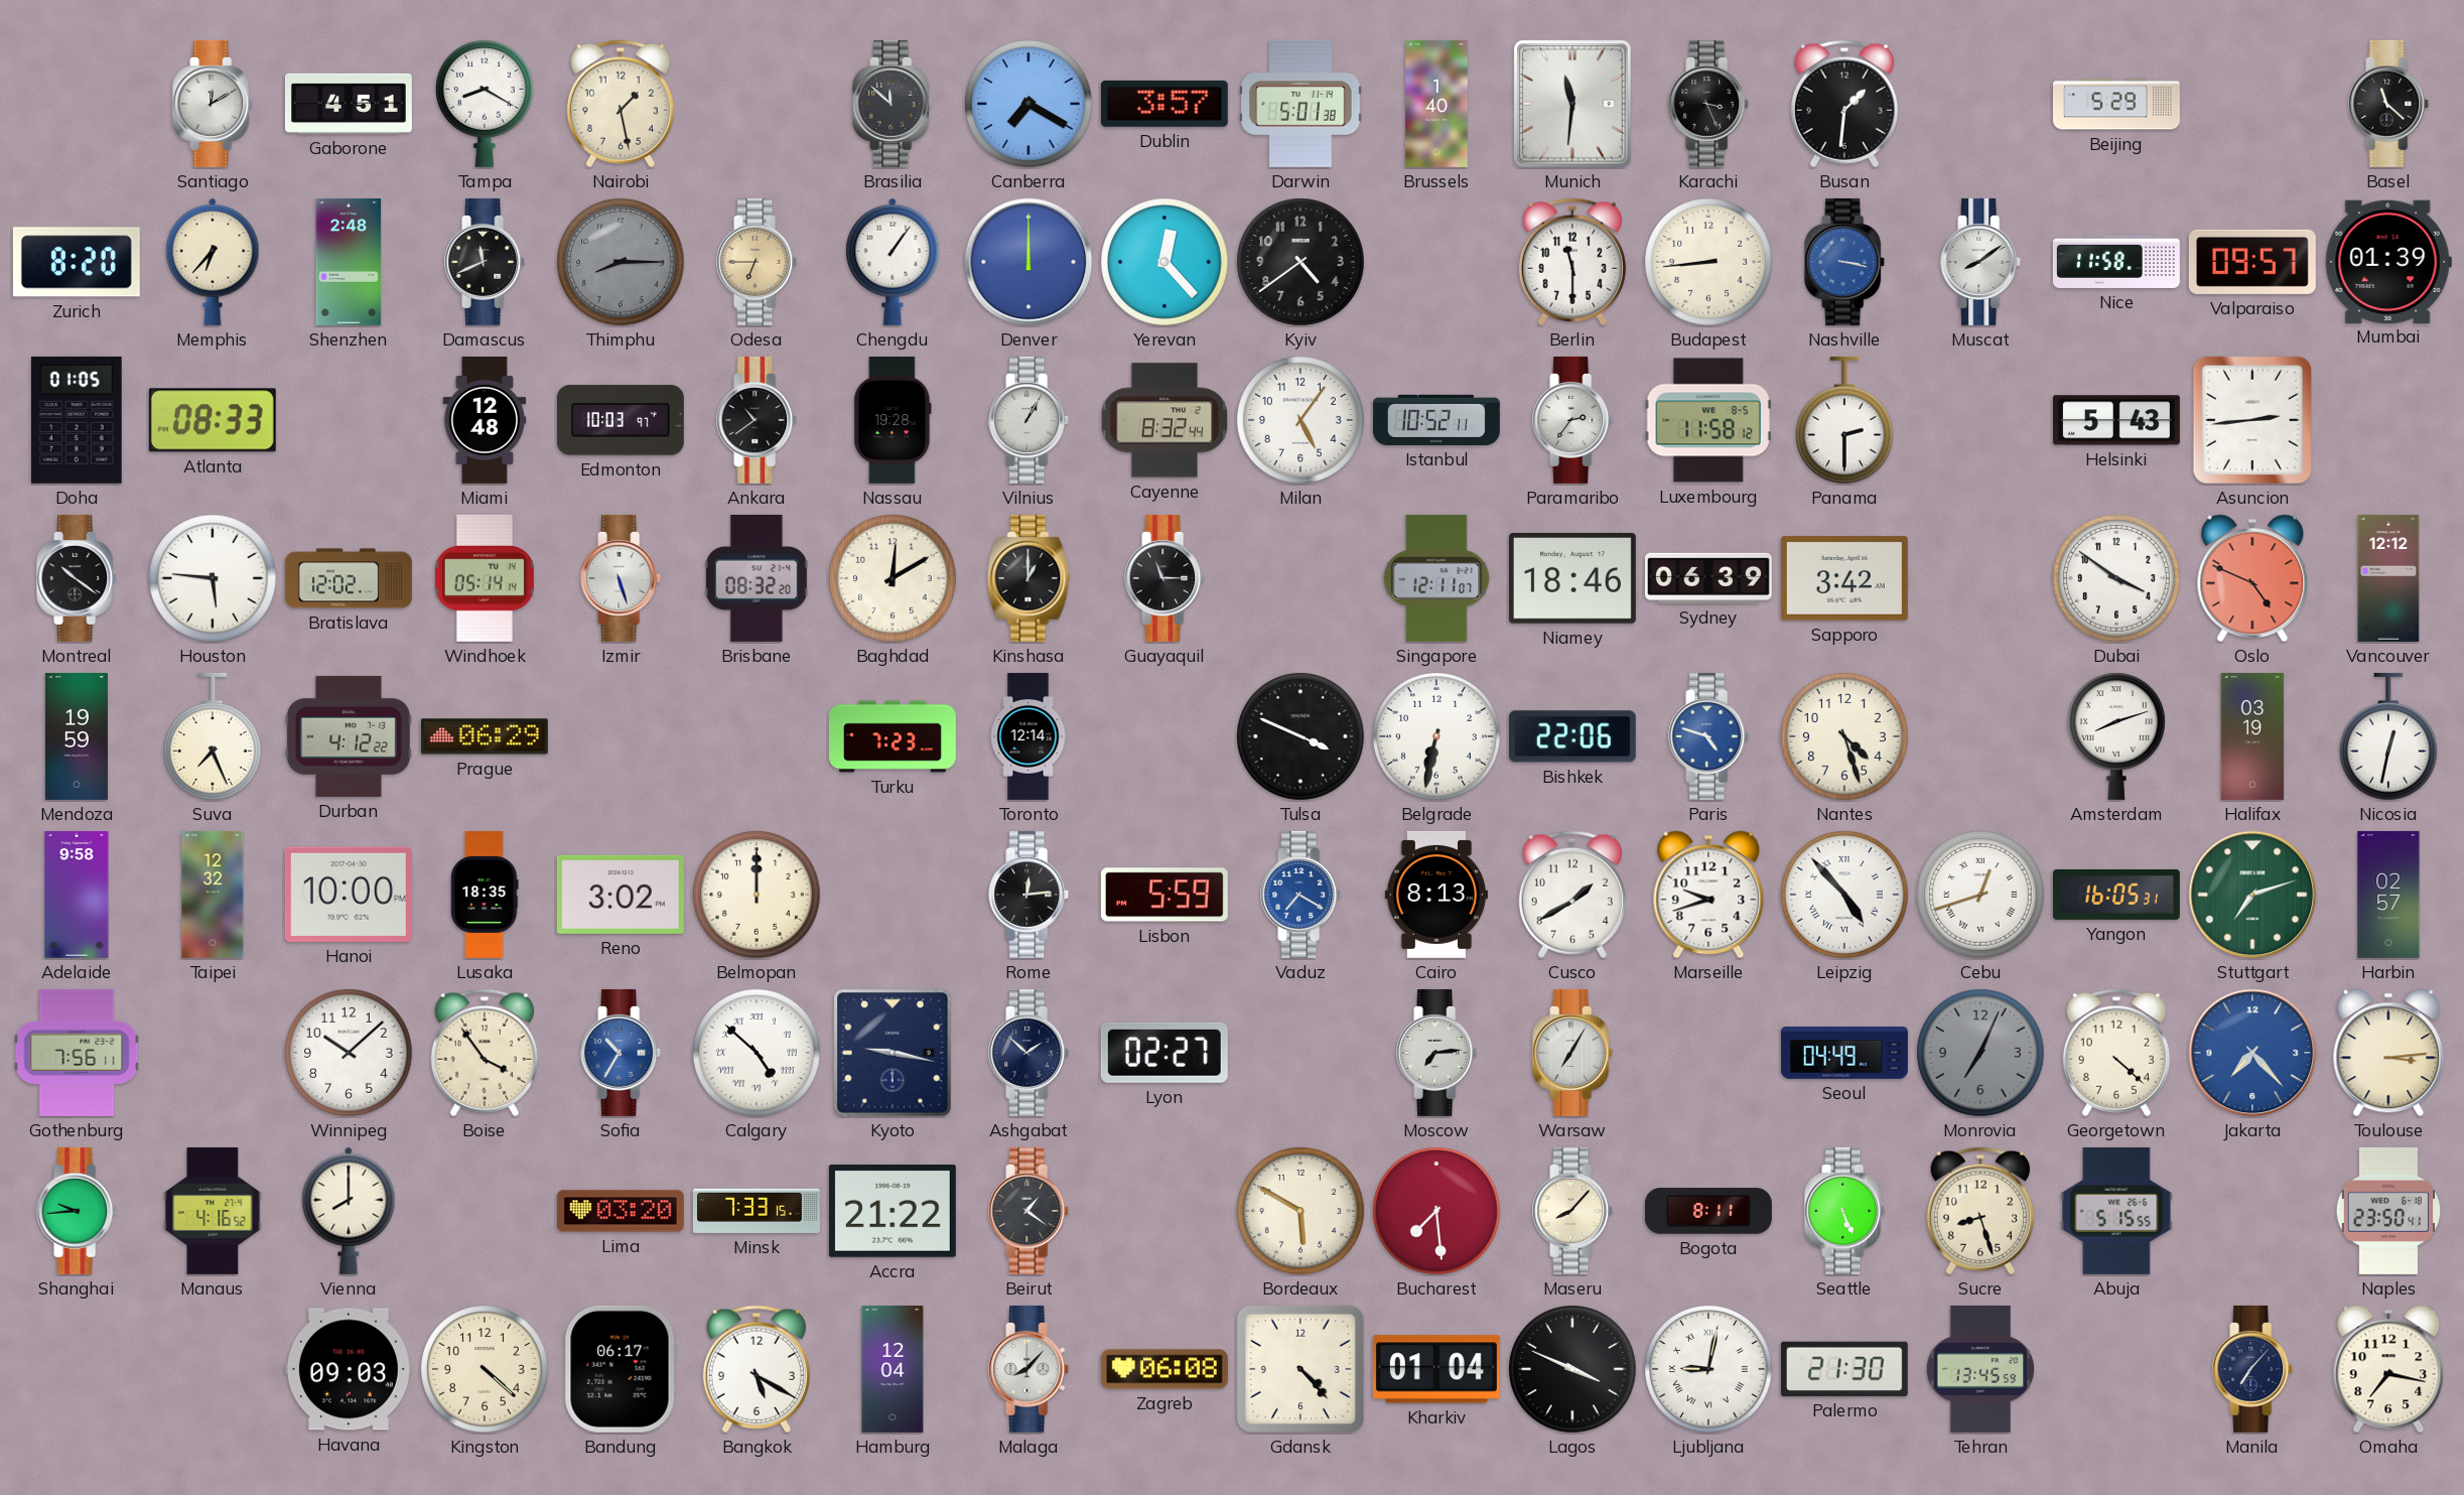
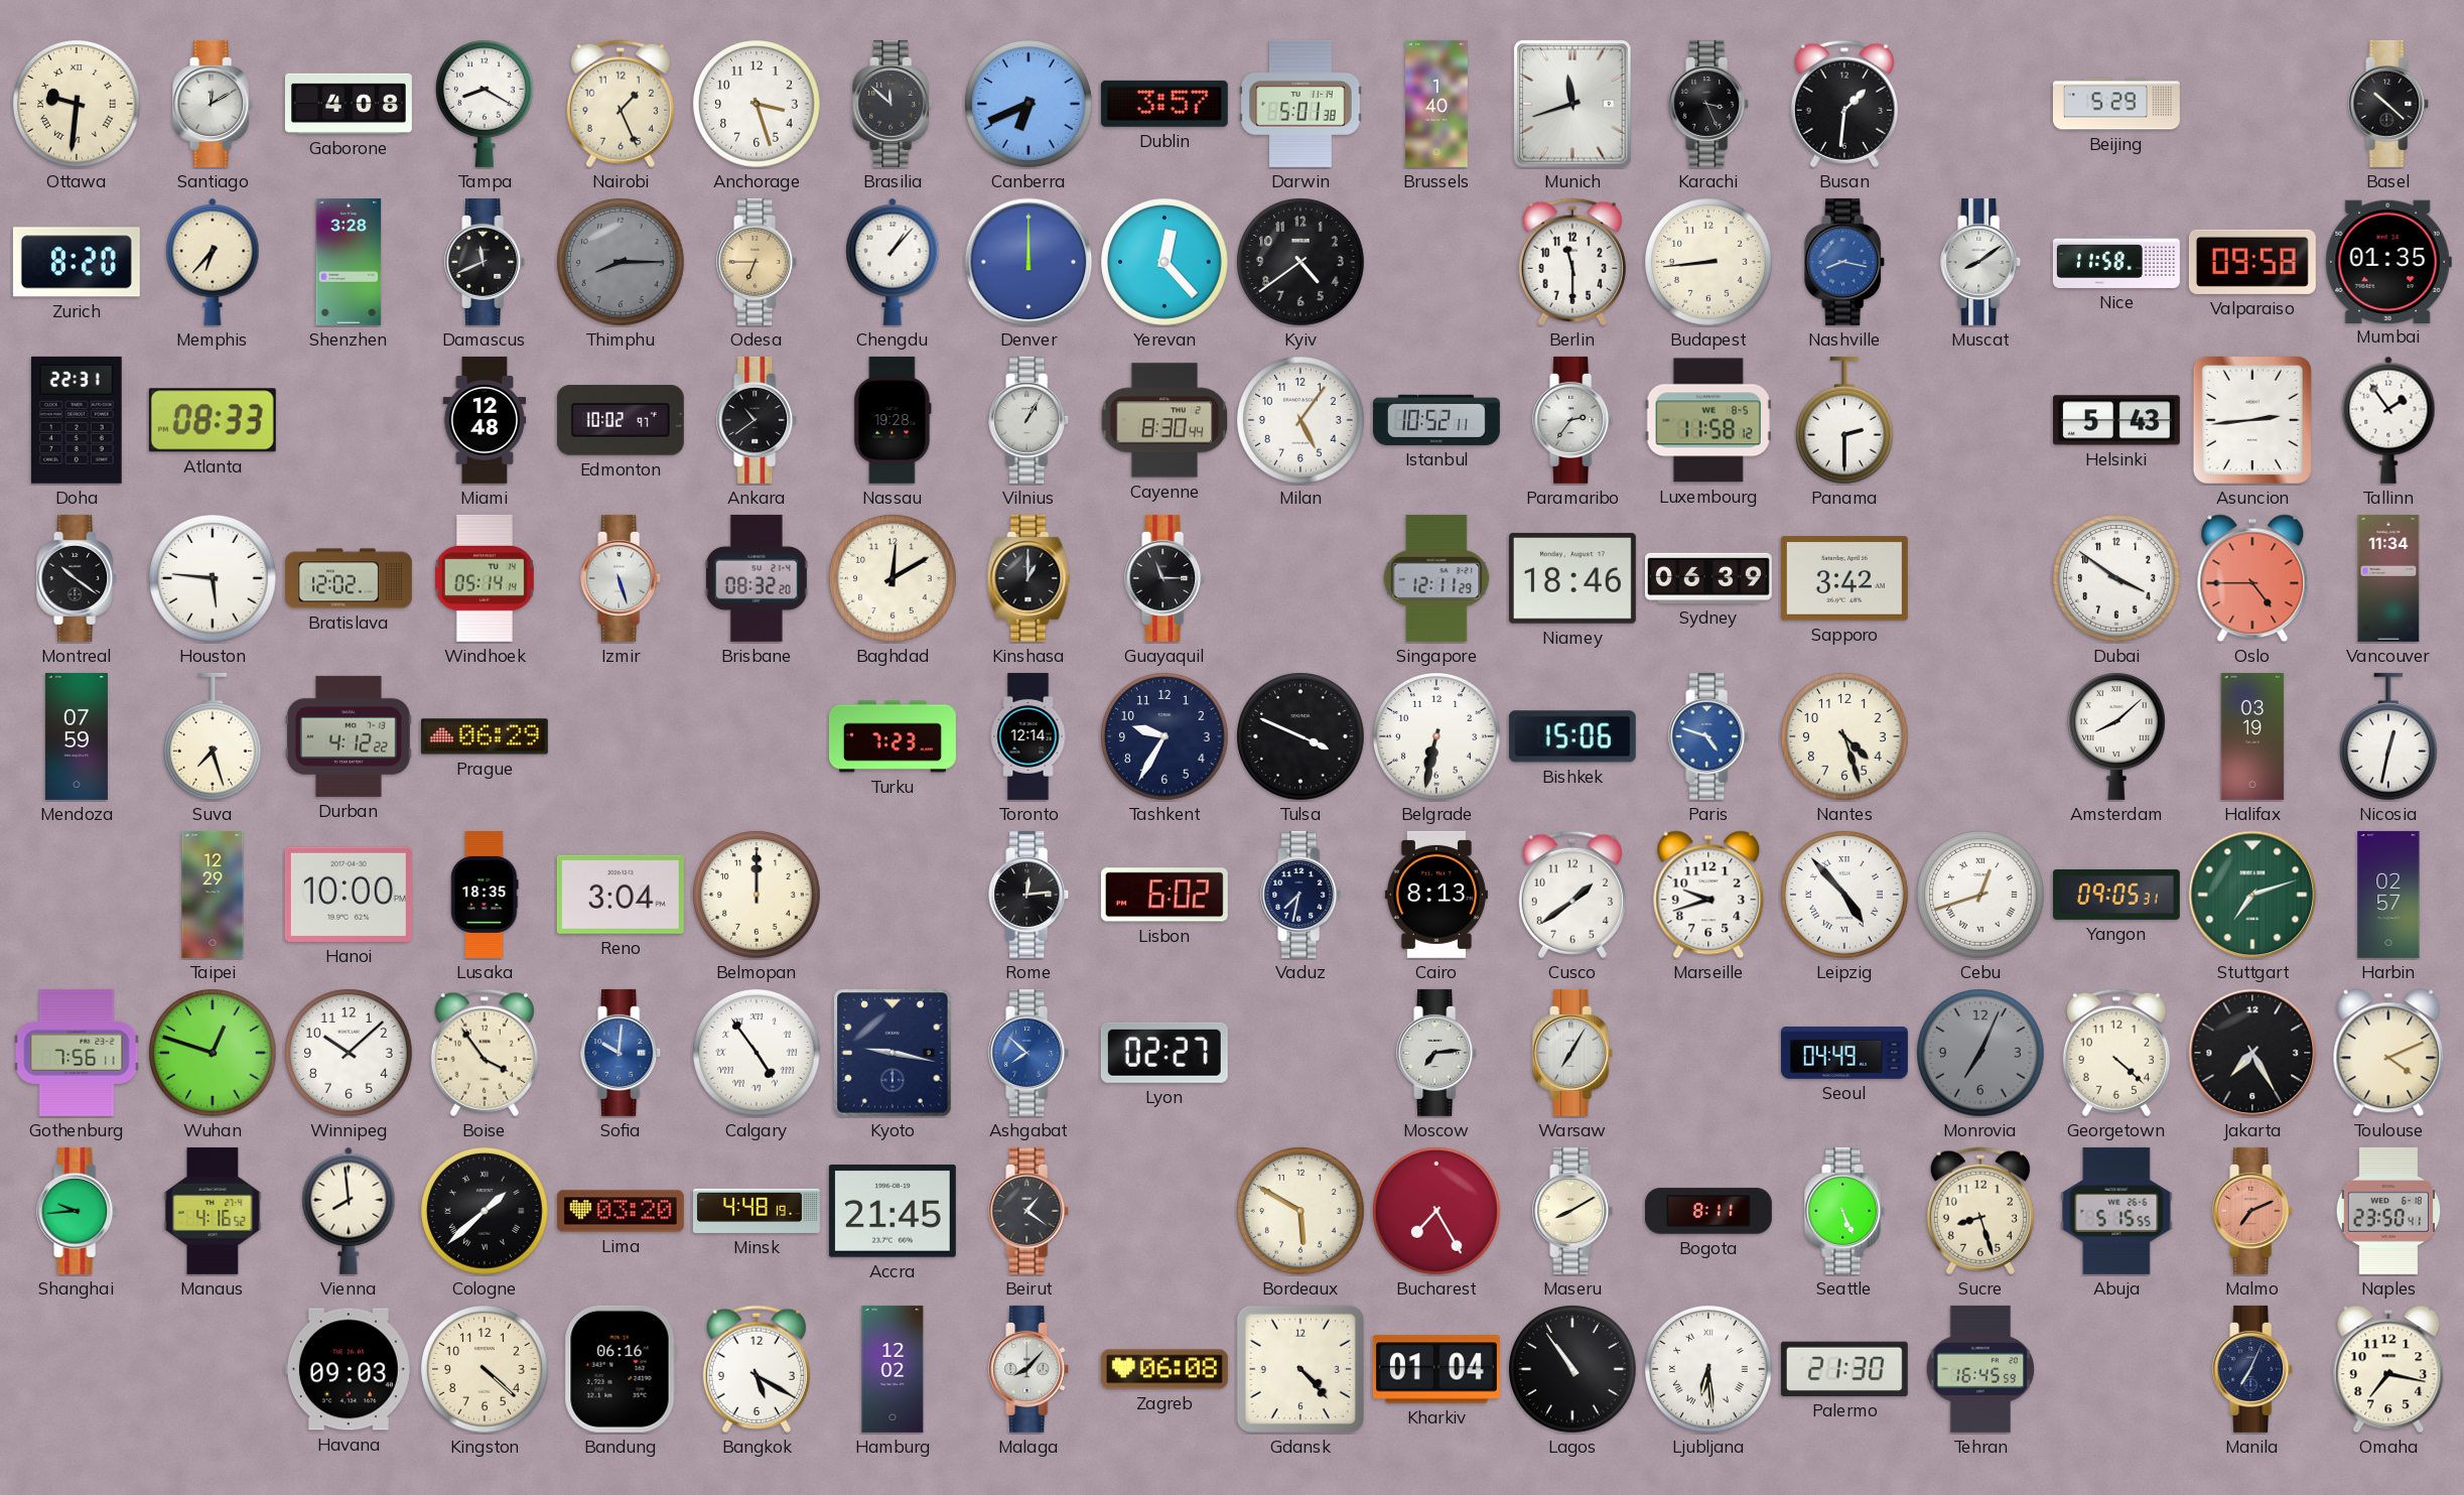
Ottawa: none -> 9:31
Gaborone: 4:51 -> 4:08
Nairobi: 1:28 -> 1:26
Anchorage: none -> 3:27
Canberra: 7:20 -> 6:41
Munich: 11:31 -> 11:42
Basel: 11:22 -> 10:22
Shenzhen: 2:48 -> 3:28
Chengdu: 1:06 -> 1:07
Nashville: 3:17 -> 8:17
Valparaiso: 09:57 -> 09:58
Mumbai: 01:39 -> 01:35
Doha: 01:05 -> 22:31
Edmonton: 10:03 -> 10:02
Cayenne: 8:32 -> 8:30
Tallinn: none -> 1:54
Singapore: 12:11:07 -> 12:11:29
Oslo: 4:49 -> 4:45
Vancouver: 12:12 -> 11:34
Mendoza: 19:59 -> 07:59
Suva: 7:26 -> 7:27
Tashkent: none -> 9:35
Bishkek: 22:06 -> 15:06
Amsterdam: 8:12 -> 8:08
Adelaide: 9:58 -> none
Taipei: 12:32 -> 12:29
Reno: 3:02 -> 3:04
Lisbon: 5:59 -> 6:02
Vaduz: 7:20 -> 7:32
Vaduz dial: blue -> navy
Cusco: 1:40 -> 1:39
Yangon: 16:05 -> 09:05
Wuhan: none -> 12:48
Sofia: 10:35 -> 10:01
Calgary: 4:52 -> 4:54
Ashgabat: 1:52 -> 7:52
Ashgabat dial: navy -> blue
Jakarta: 7:23 -> 7:25
Jakarta dial: blue -> black
Toulouse: 3:14 -> 4:11
Vienna: 8:00 -> 7:59
Cologne: none -> 1:38
Minsk: 7:33 -> 4:48
Accra: 21:22 -> 21:45
Bucharest: 7:29 -> 7:25
Maseru: 8:07 -> 8:10
Malmo: none -> 7:11
Bandung: 06:17 -> 06:16
Hamburg: 12:04 -> 12:02
Lagos: 3:49 -> 10:54
Ljubljana: 9:02 -> 6:29
Tehran: 13:45 -> 16:45
Manila: 7:07 -> 7:04
